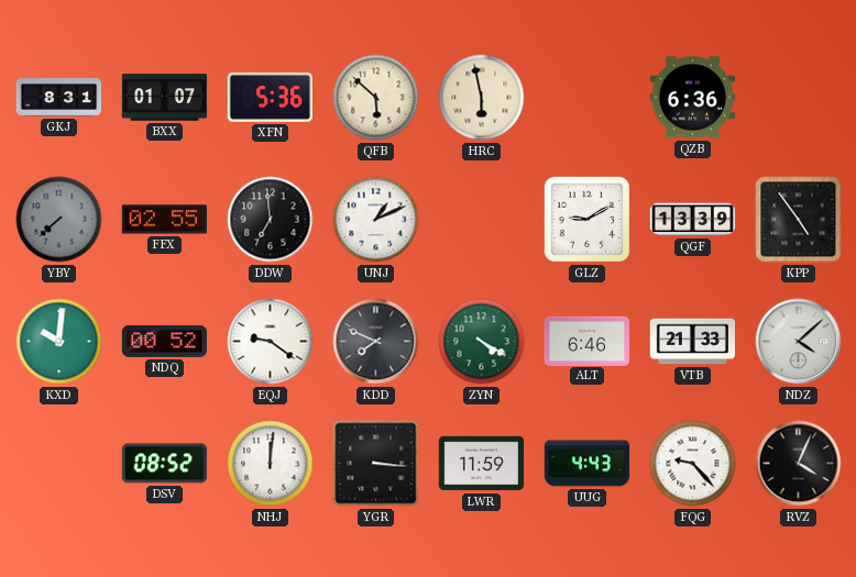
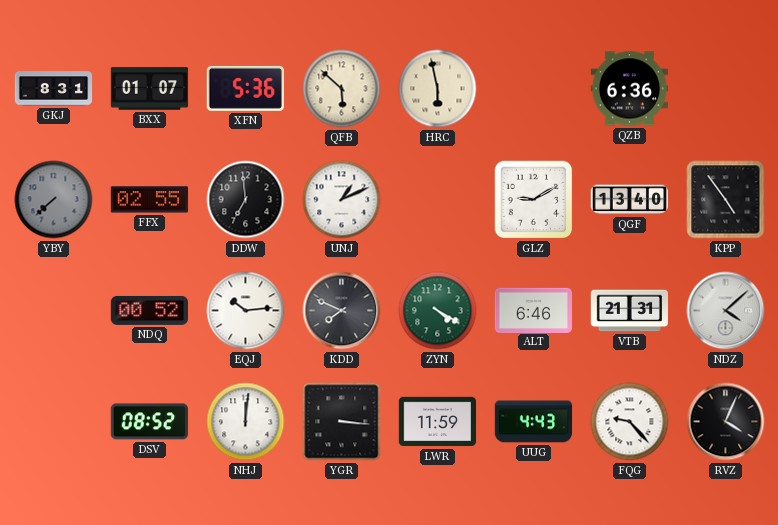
QGF: 13:39 -> 13:40
KXD: 10:01 -> none
EQJ: 9:21 -> 10:14
VTB: 21:33 -> 21:31
